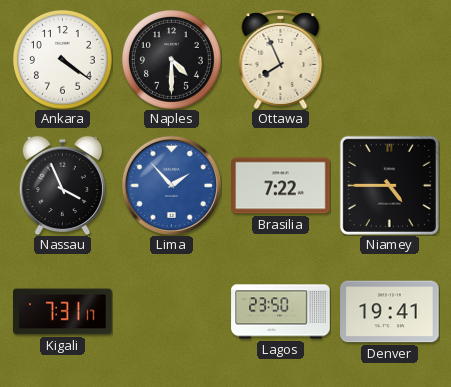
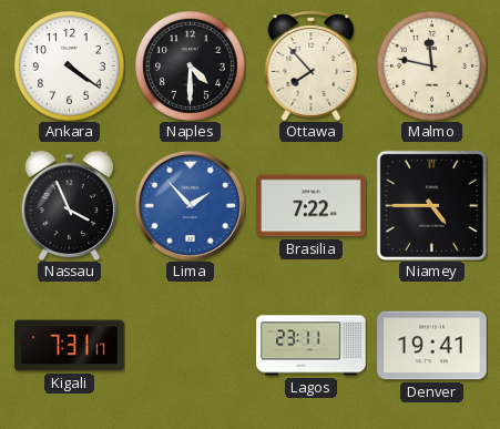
Ottawa: 7:56 -> 7:53
Malmo: none -> 11:47
Lagos: 23:50 -> 23:11
